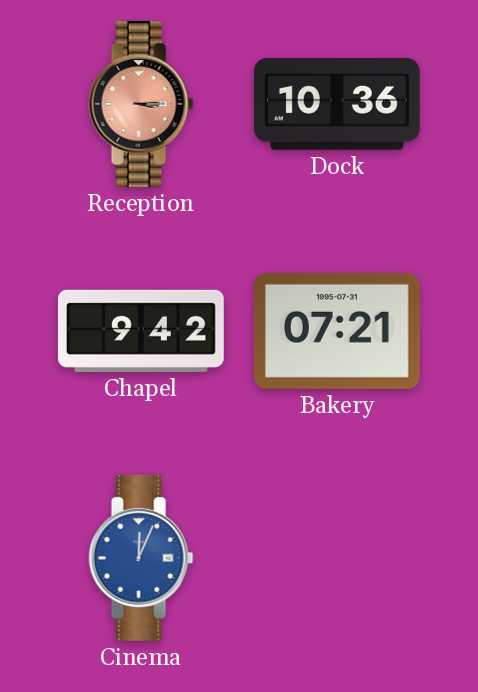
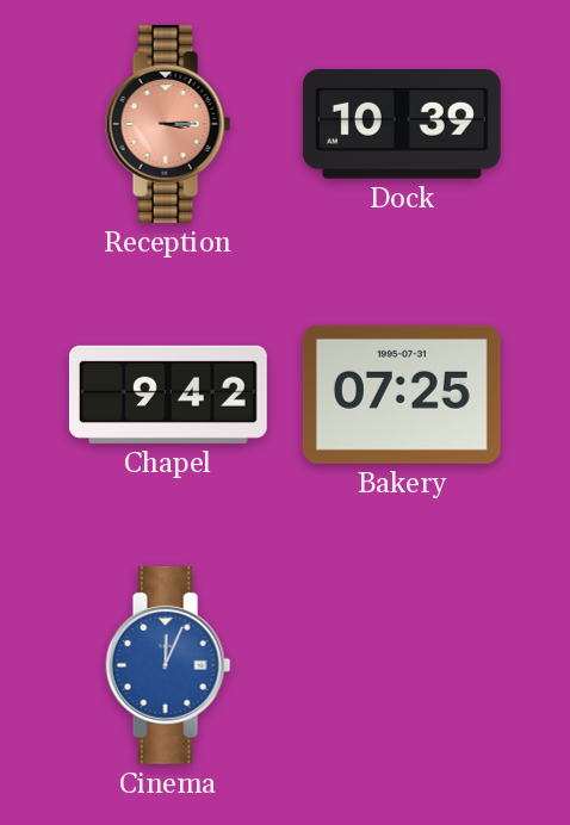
Dock: 10:36 -> 10:39
Bakery: 07:21 -> 07:25
